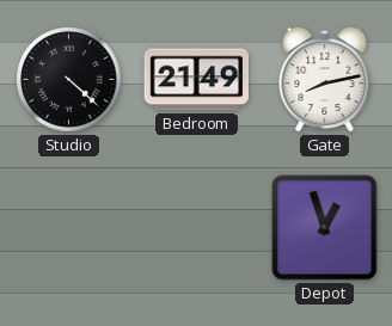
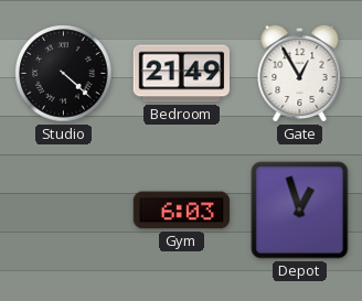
Gate: 8:13 -> 12:55
Gym: none -> 6:03
